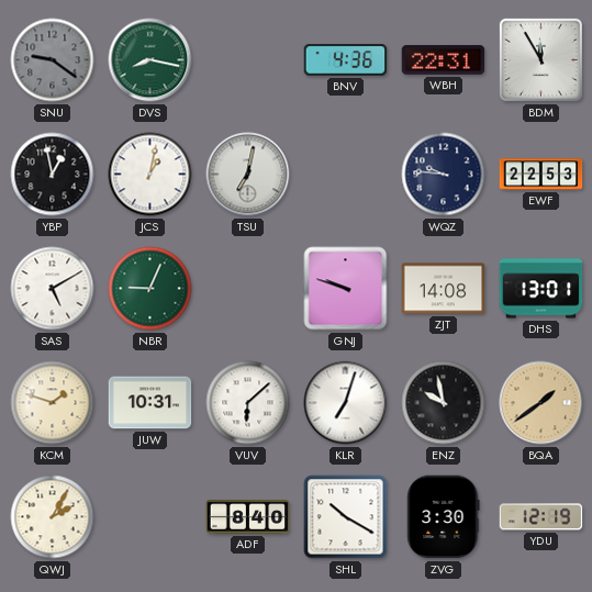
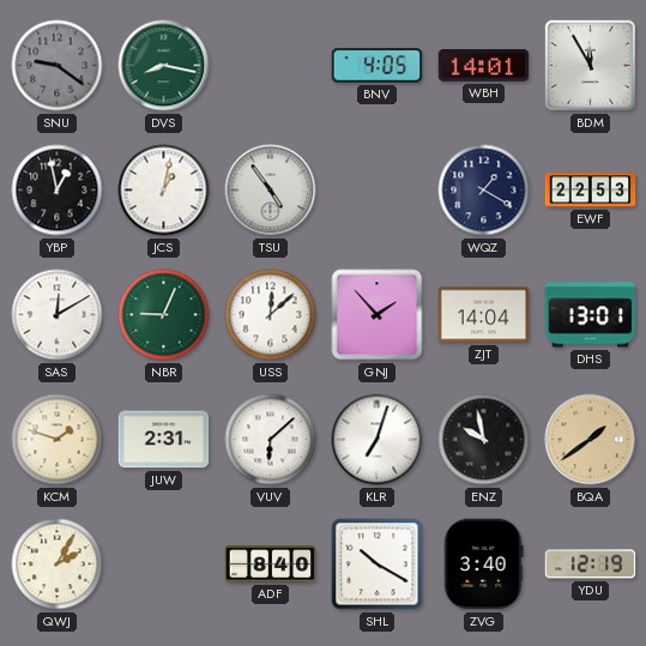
BNV: 4:36 -> 4:05
WBH: 22:31 -> 14:01
TSU: 7:02 -> 4:54
WQZ: 9:46 -> 1:20
SAS: 5:10 -> 12:10
USS: none -> 12:08
GNJ: 9:48 -> 1:53
ZJT: 14:08 -> 14:04
JUW: 10:31 -> 2:31
ZVG: 3:30 -> 3:40
